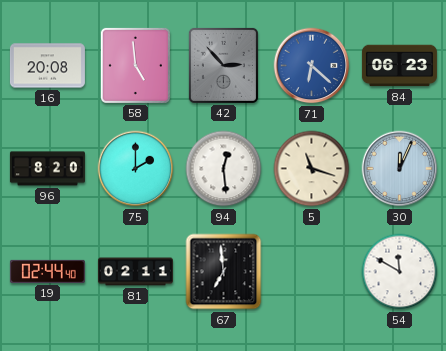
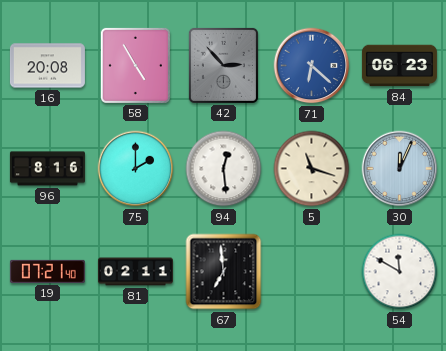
58: 4:59 -> 4:55
96: 8:20 -> 8:16
19: 02:44 -> 07:21
